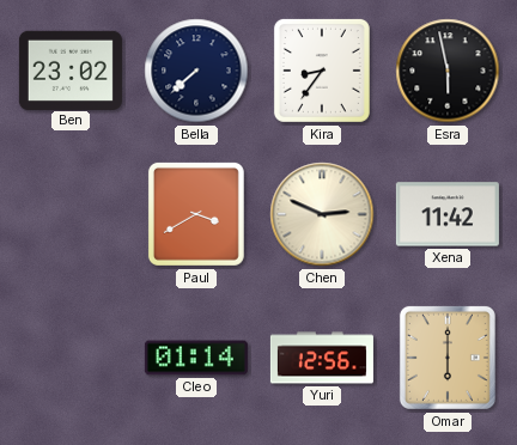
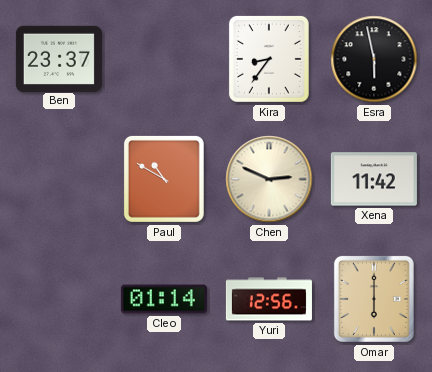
Ben: 23:02 -> 23:37
Bella: 7:38 -> none
Paul: 3:40 -> 10:50
